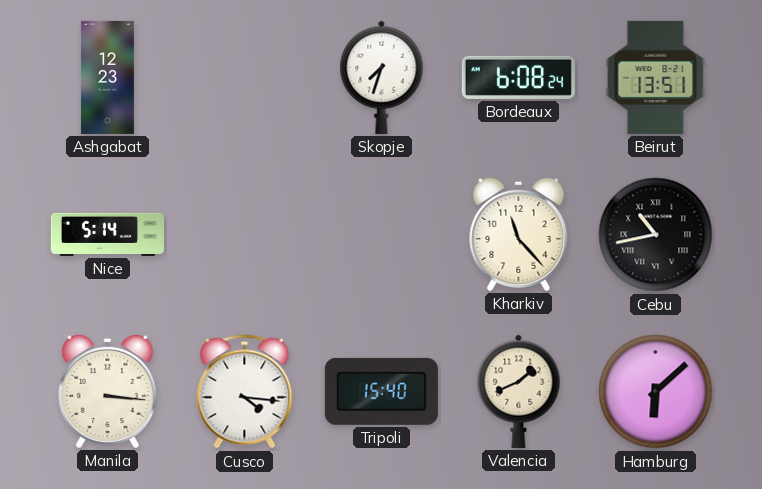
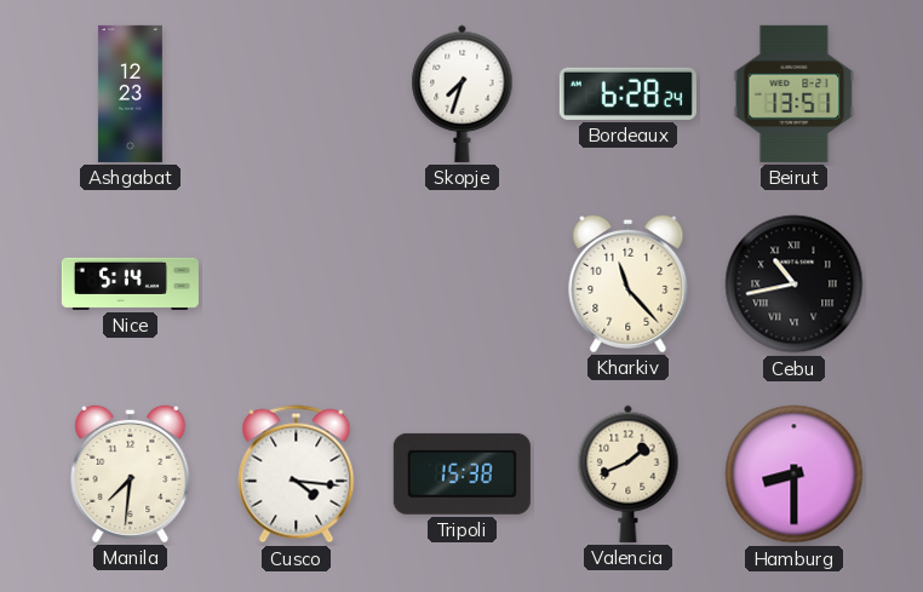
Bordeaux: 6:08 -> 6:28
Manila: 3:16 -> 7:31
Tripoli: 15:40 -> 15:38
Hamburg: 6:08 -> 8:30
